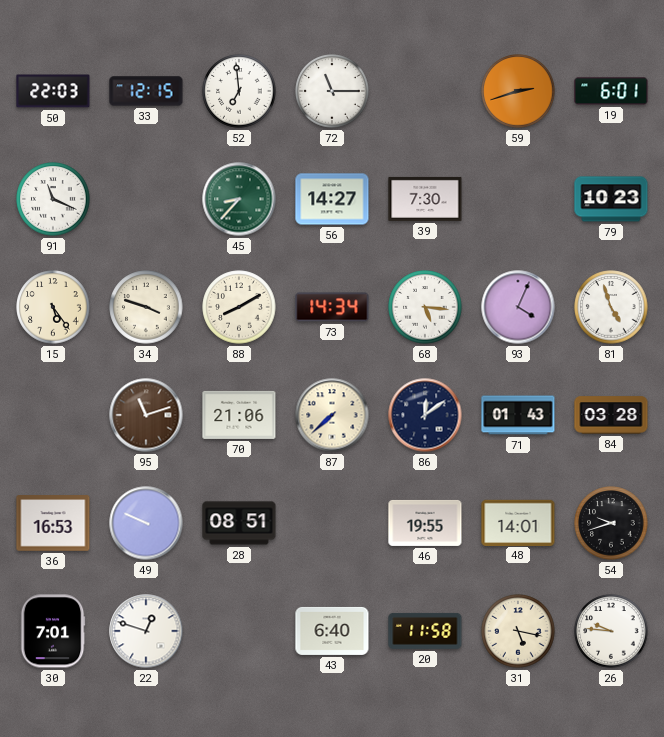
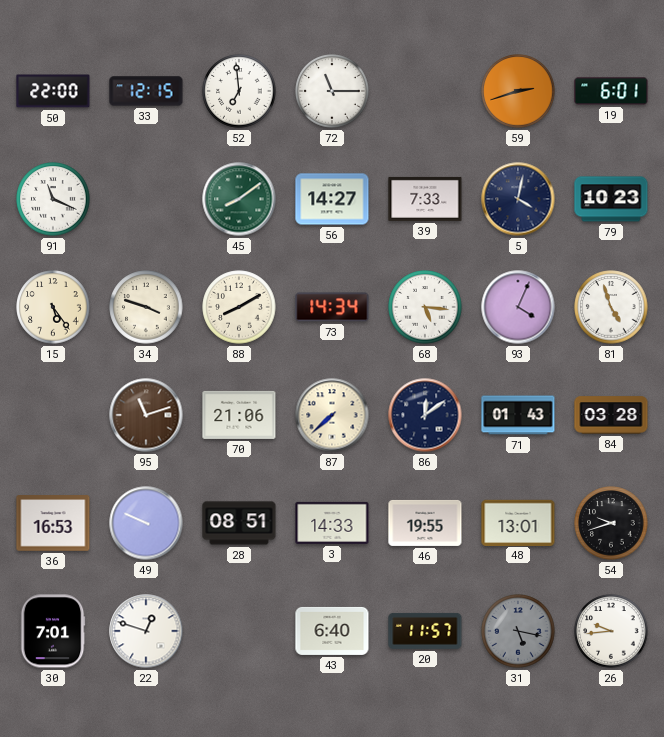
50: 22:03 -> 22:00
45: 8:37 -> 8:09
39: 7:30 -> 7:33
5: none -> 4:02
3: none -> 14:33
48: 14:01 -> 13:01
20: 11:58 -> 11:57
31 dial: cream -> grey
26: 9:46 -> 9:44
